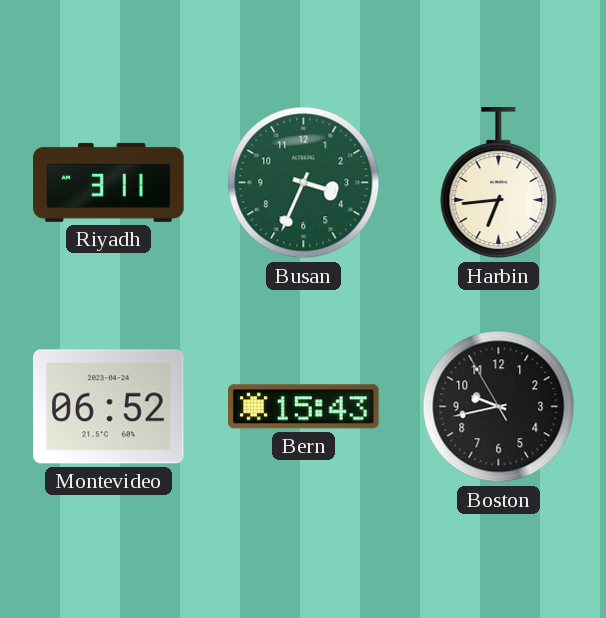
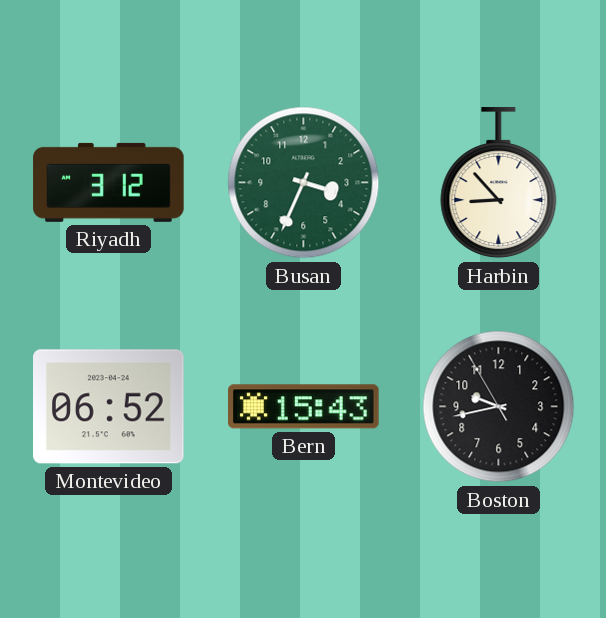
Riyadh: 3:11 -> 3:12
Harbin: 6:44 -> 8:53
